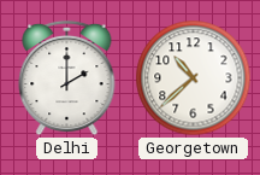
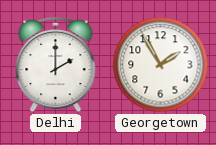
Georgetown: 10:38 -> 1:55
